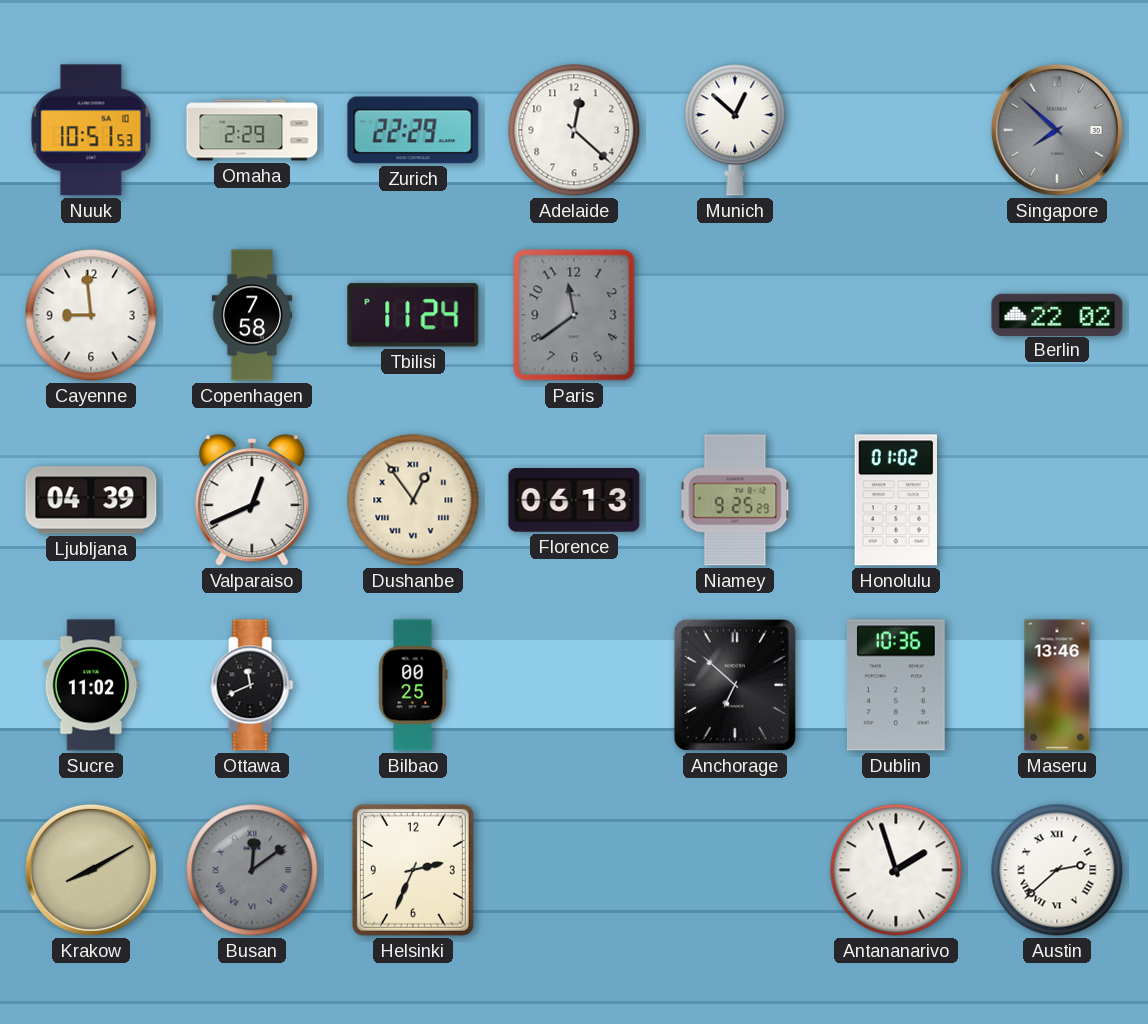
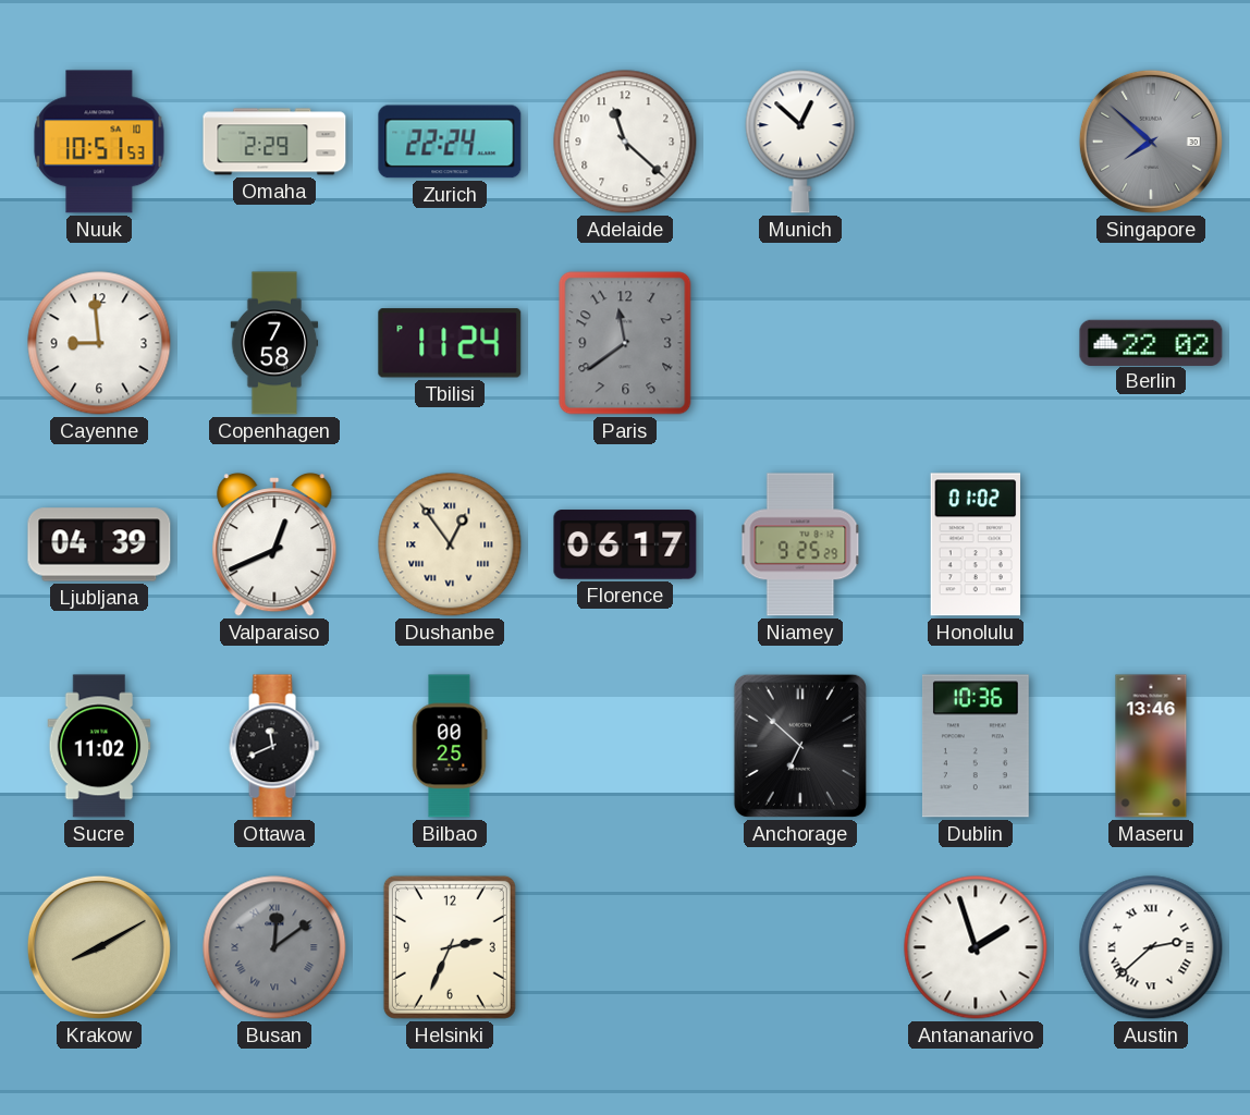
Zurich: 22:29 -> 22:24
Adelaide: 12:22 -> 11:22
Florence: 06:13 -> 06:17
